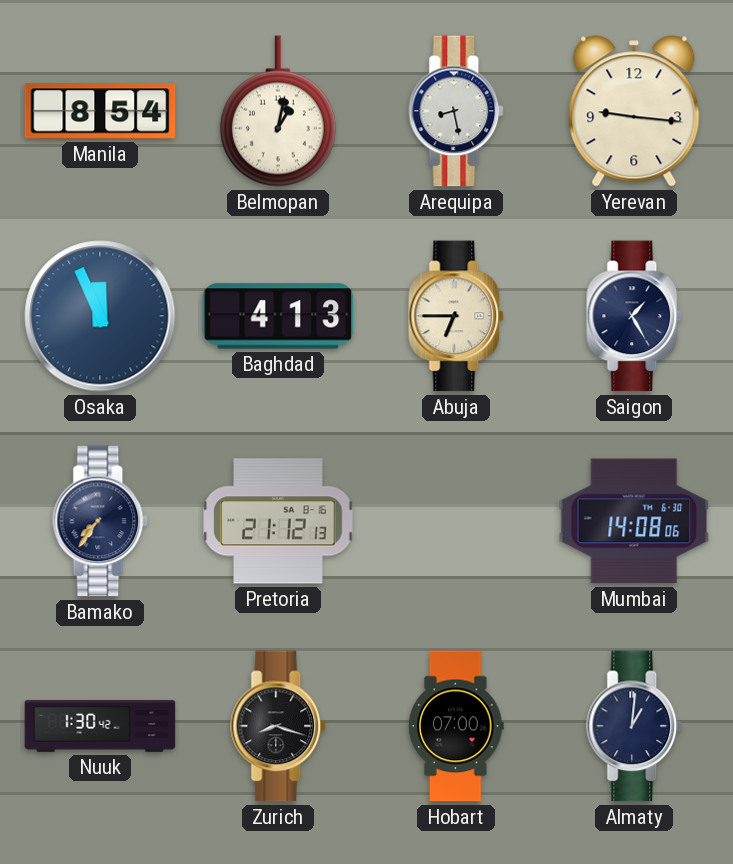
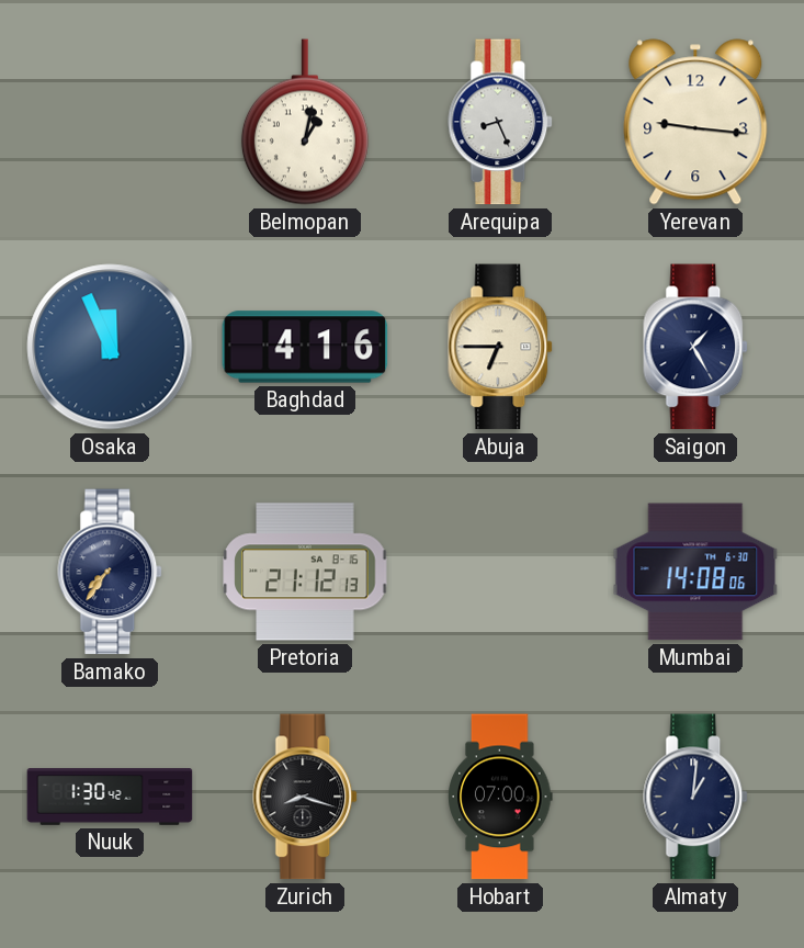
Manila: 8:54 -> none
Arequipa: 8:28 -> 8:26
Baghdad: 4:13 -> 4:16
